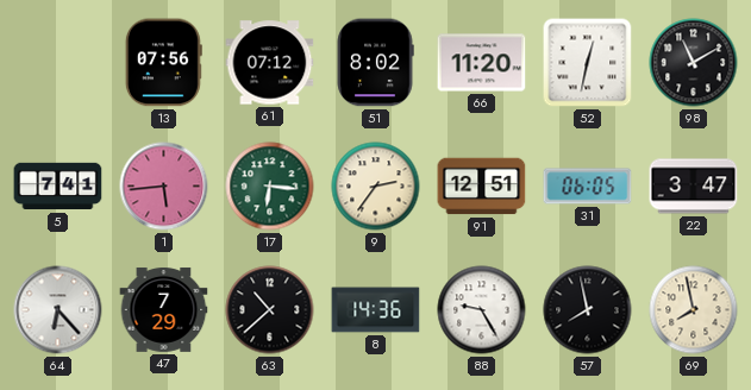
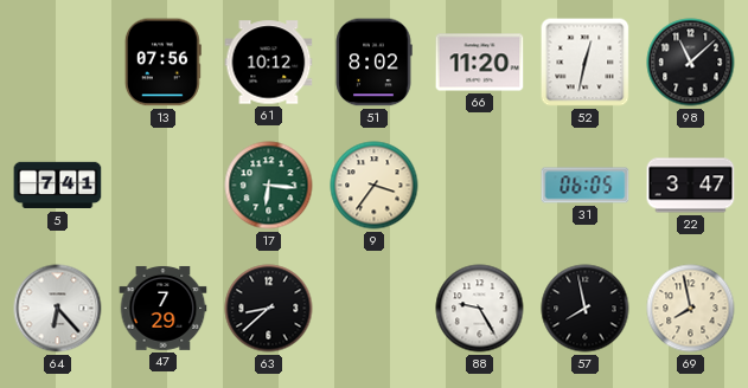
61: 07:12 -> 10:12
98: 11:10 -> 11:08
1: 5:44 -> none
9: 2:36 -> 3:36
91: 12:51 -> none
63: 10:38 -> 8:38
8: 14:36 -> none
